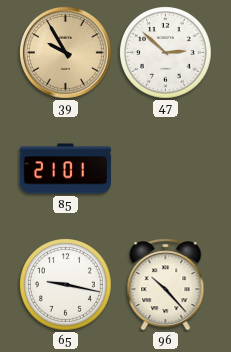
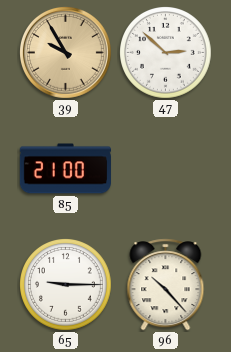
85: 21:01 -> 21:00
65: 9:17 -> 9:15
